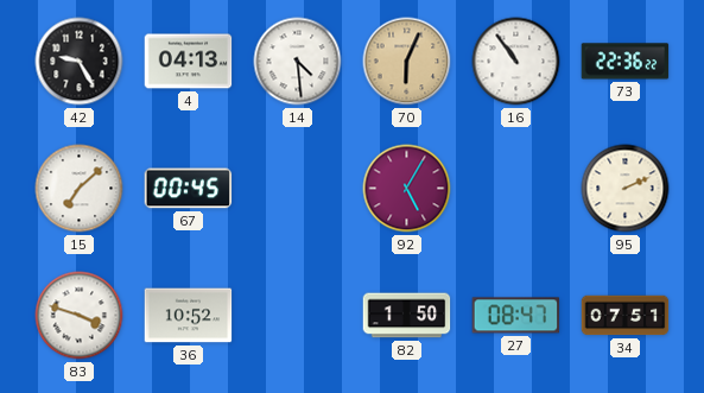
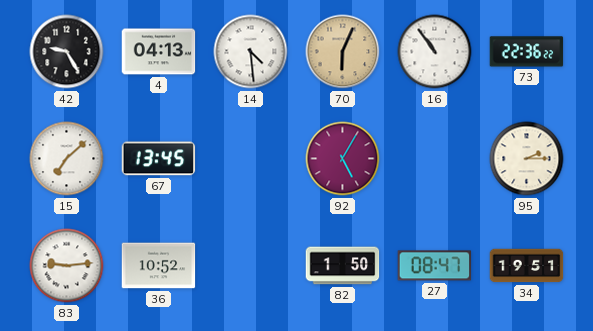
67: 00:45 -> 13:45
95: 2:11 -> 2:15
83: 3:48 -> 9:14
34: 07:51 -> 19:51
